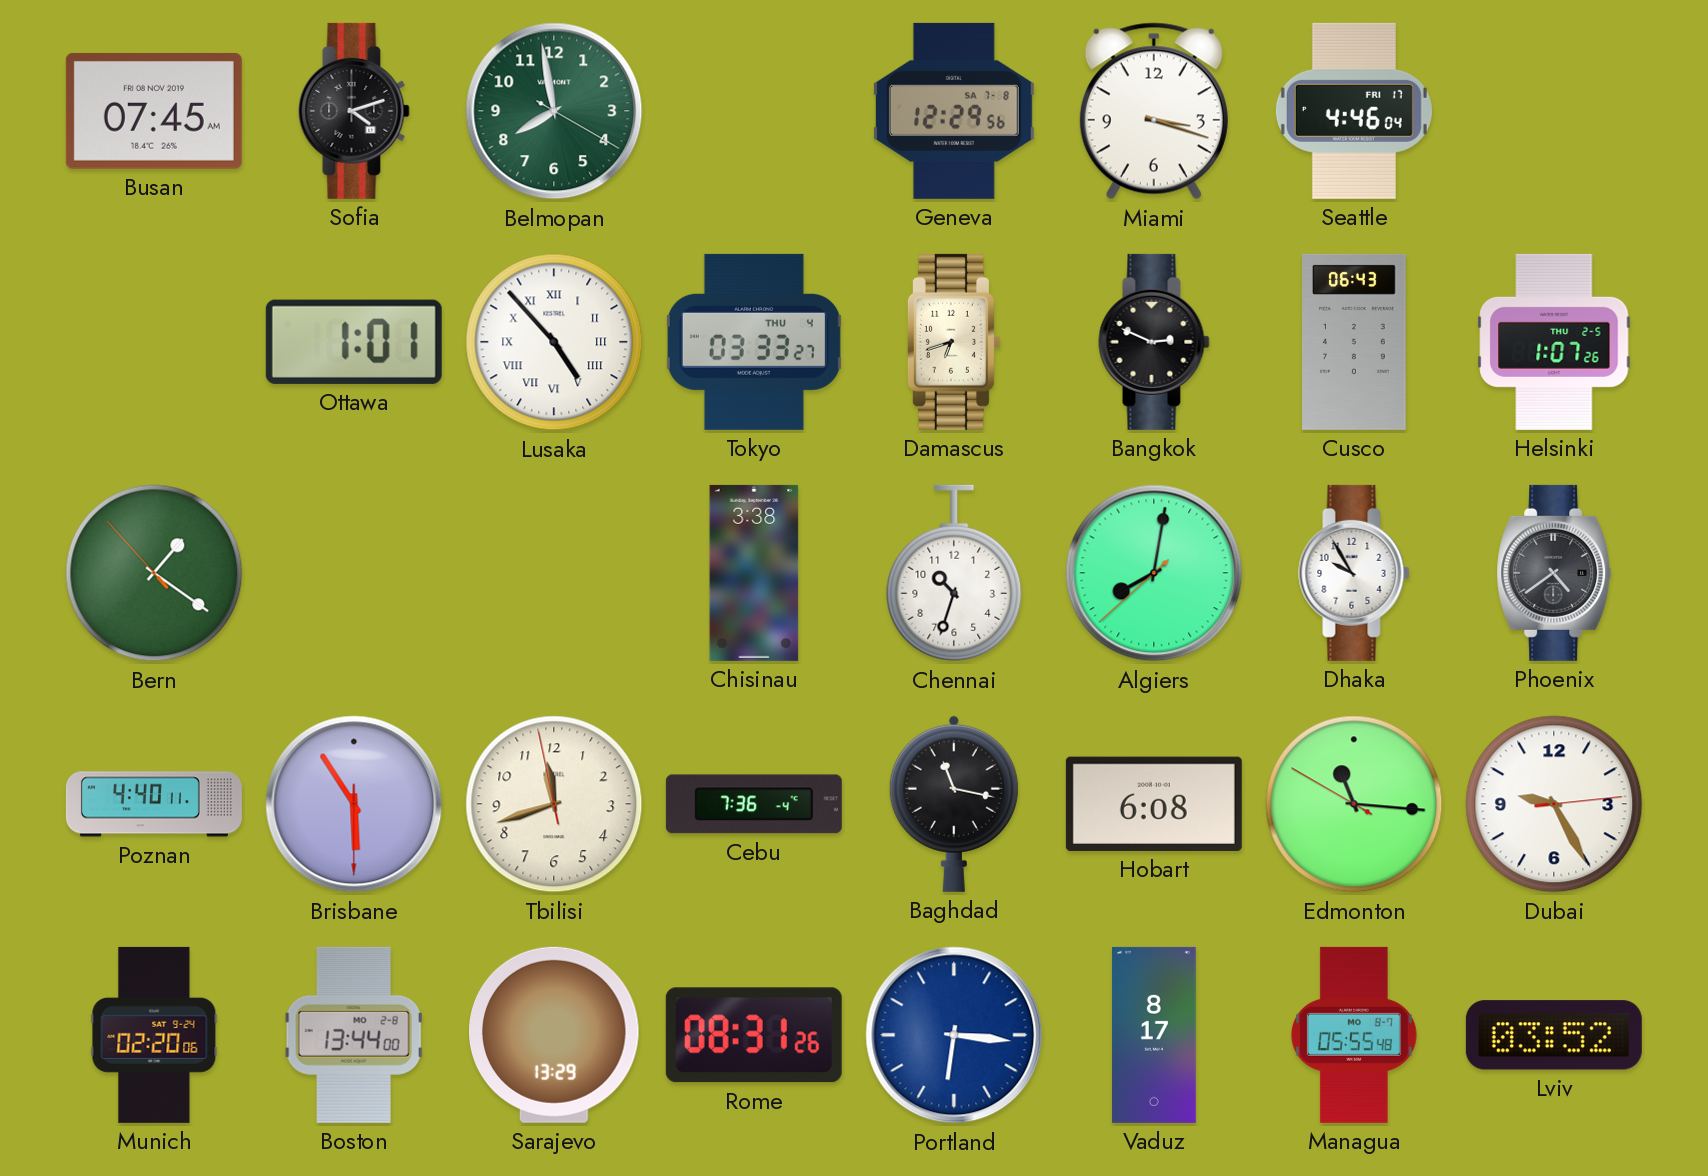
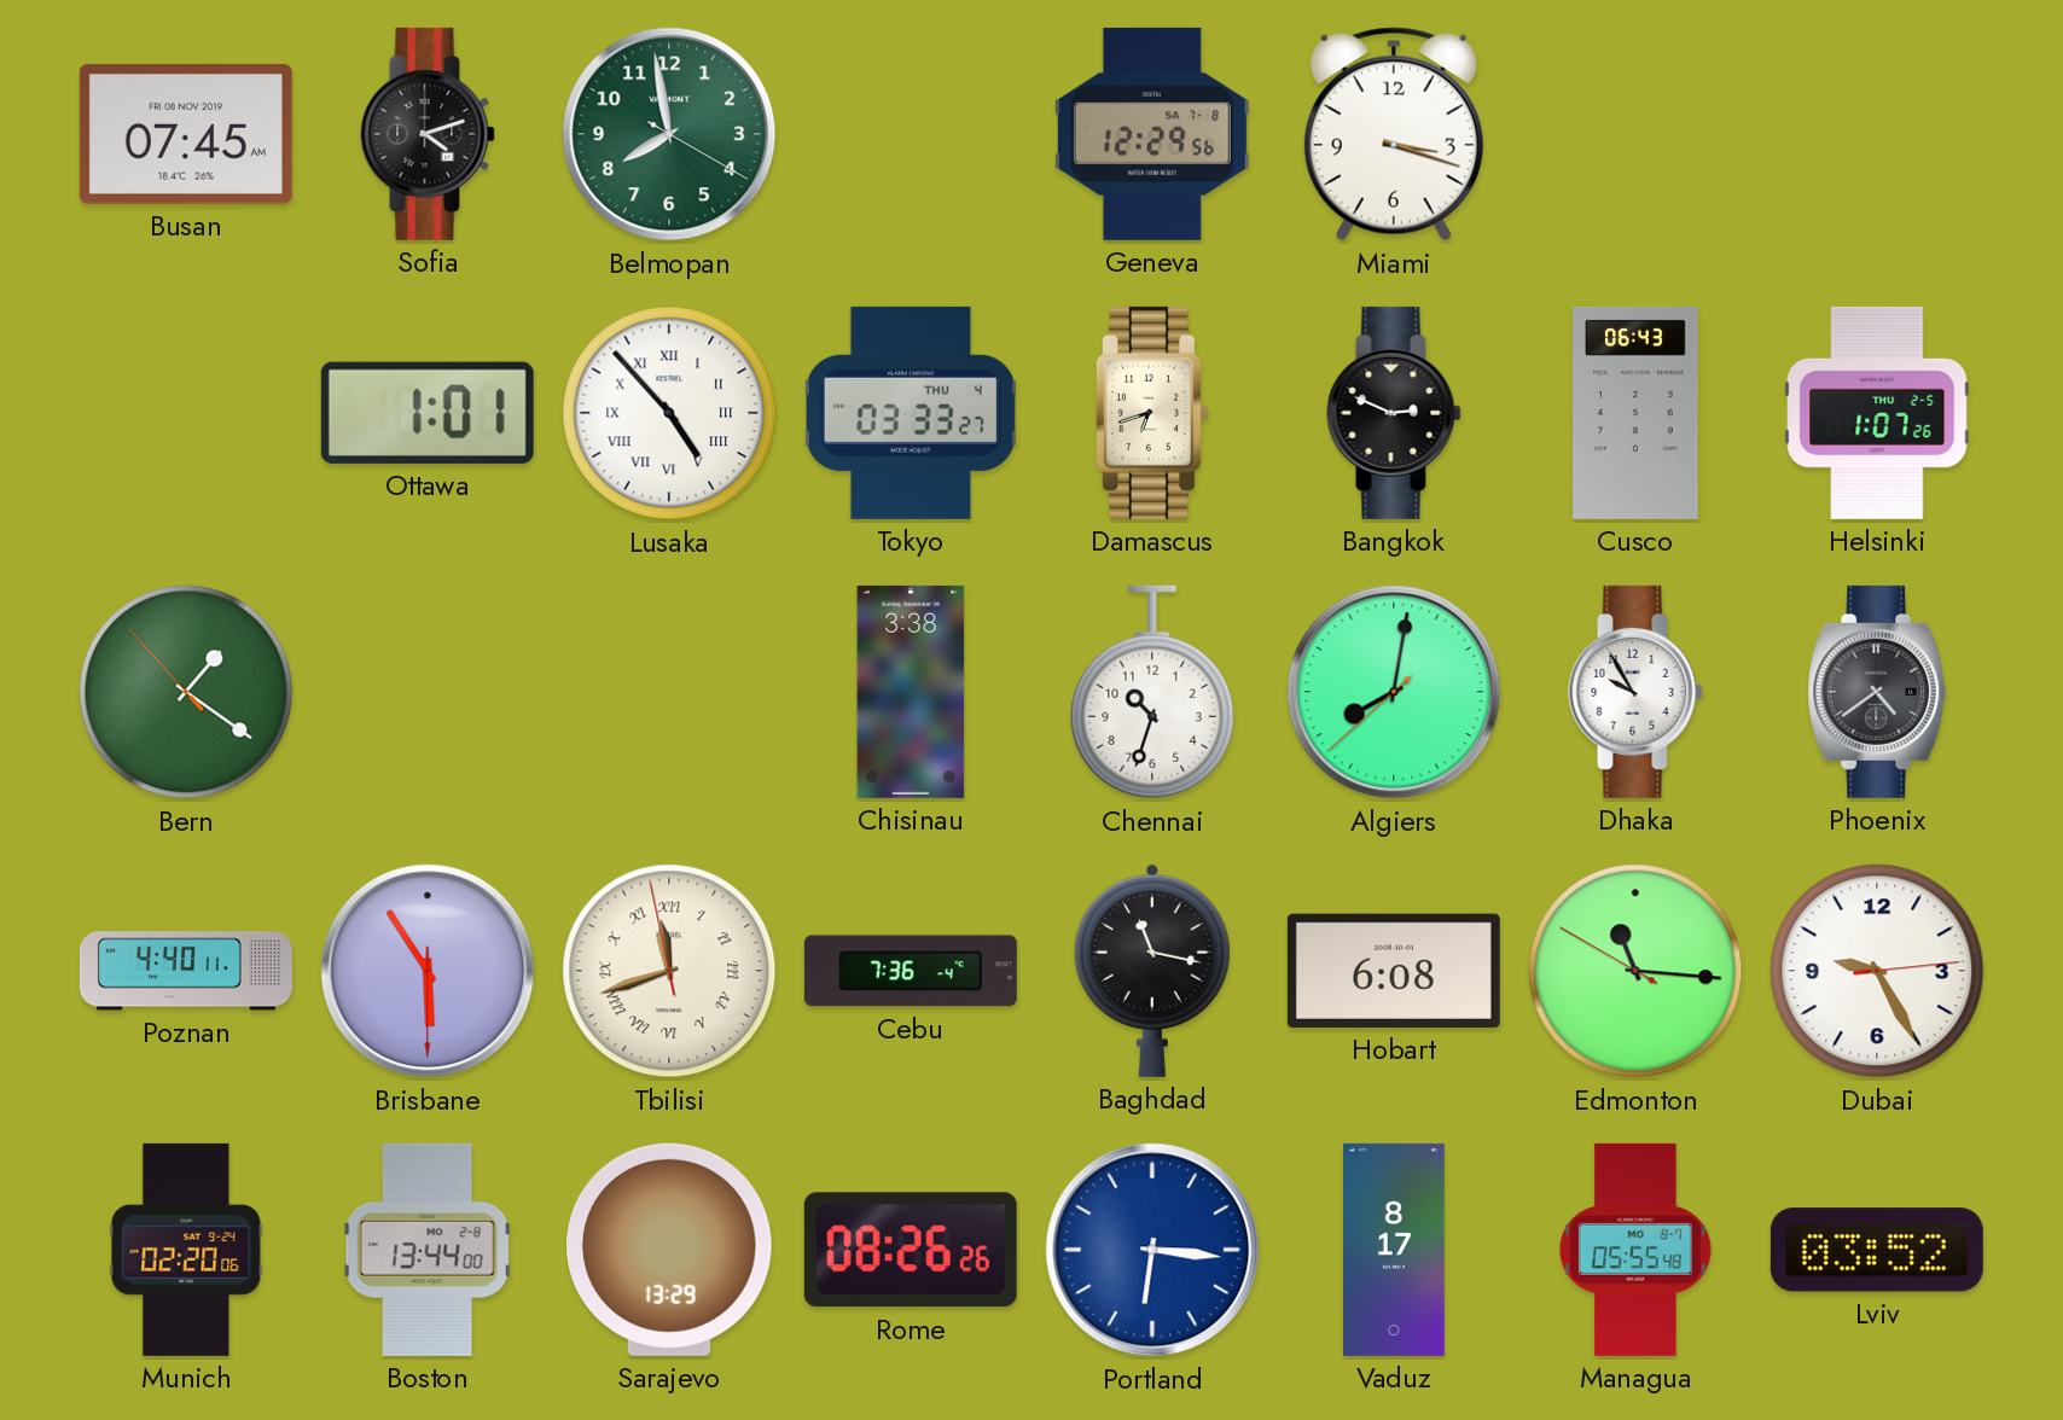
Seattle: 4:46 -> none
Tbilisi numerals: Arabic -> Roman
Rome: 08:31 -> 08:26
